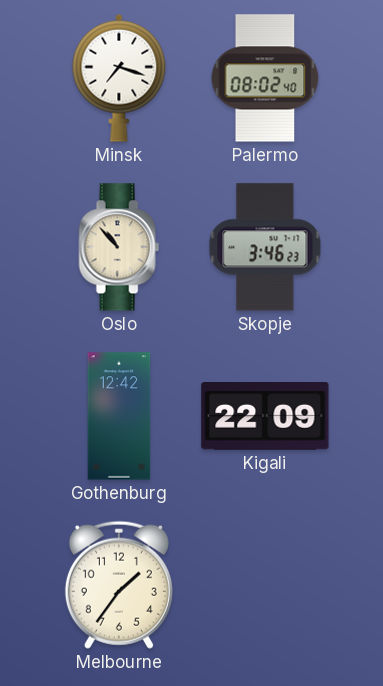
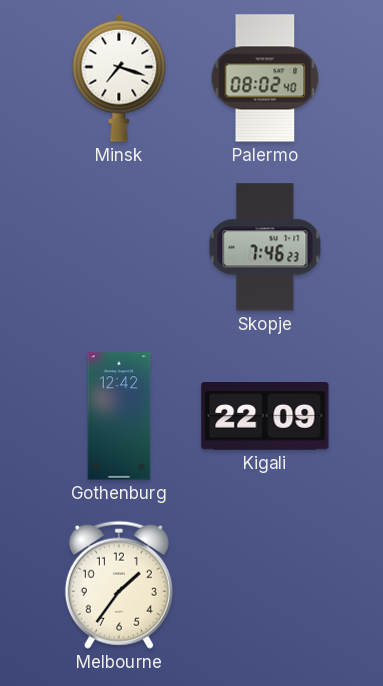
Oslo: 10:53 -> none
Skopje: 3:46 -> 7:46
